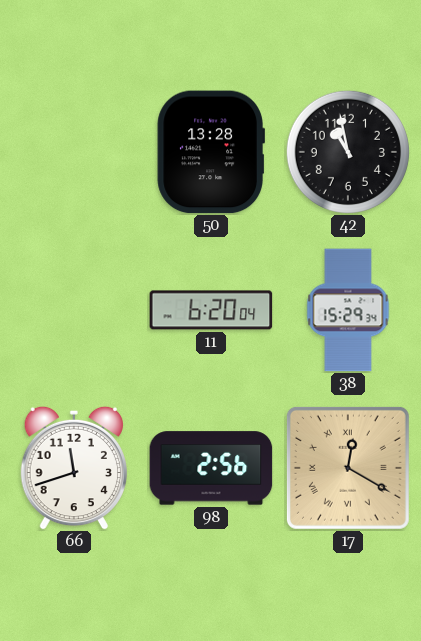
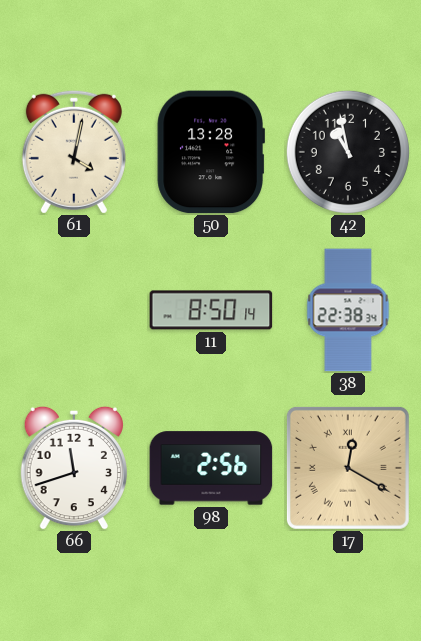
61: none -> 4:02
11: 6:20 -> 8:50
38: 15:29 -> 22:38
